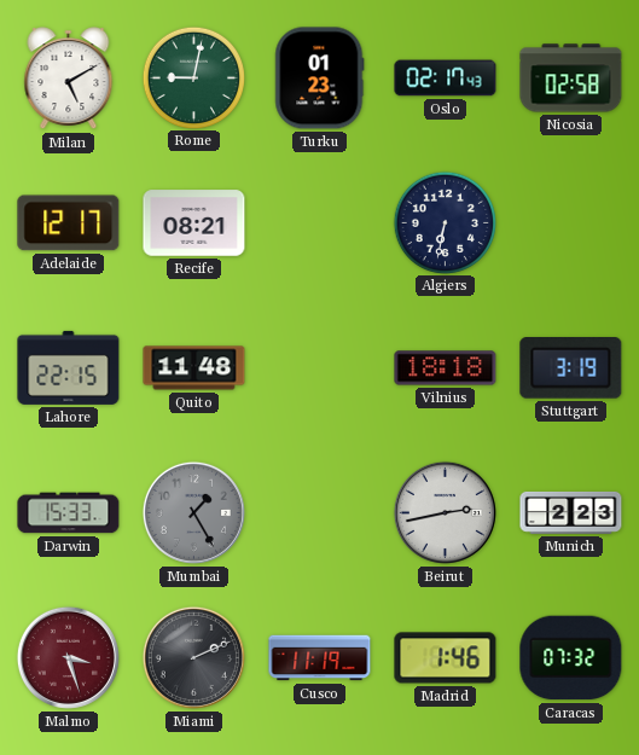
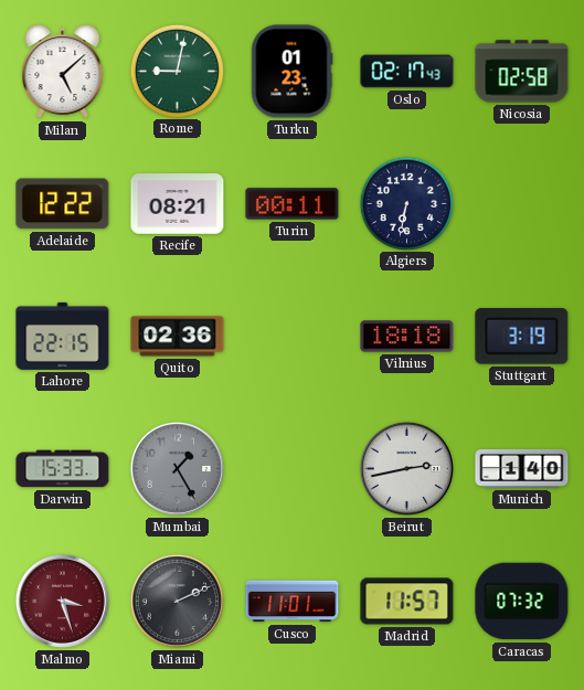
Milan: 5:10 -> 5:08
Adelaide: 12:17 -> 12:22
Turin: none -> 00:11
Quito: 11:48 -> 02:36
Munich: 2:23 -> 1:40
Cusco: 11:19 -> 11:01
Madrid: 1:46 -> 11:57
